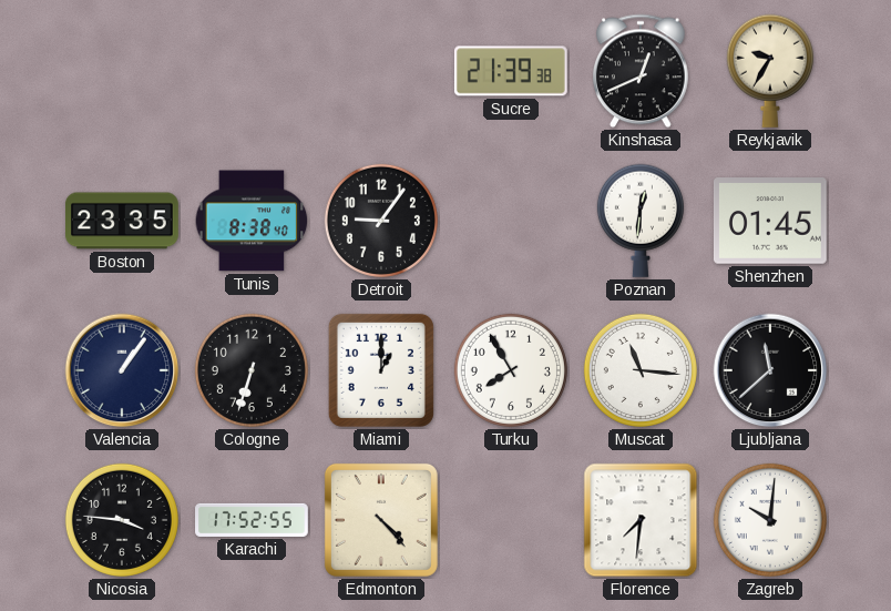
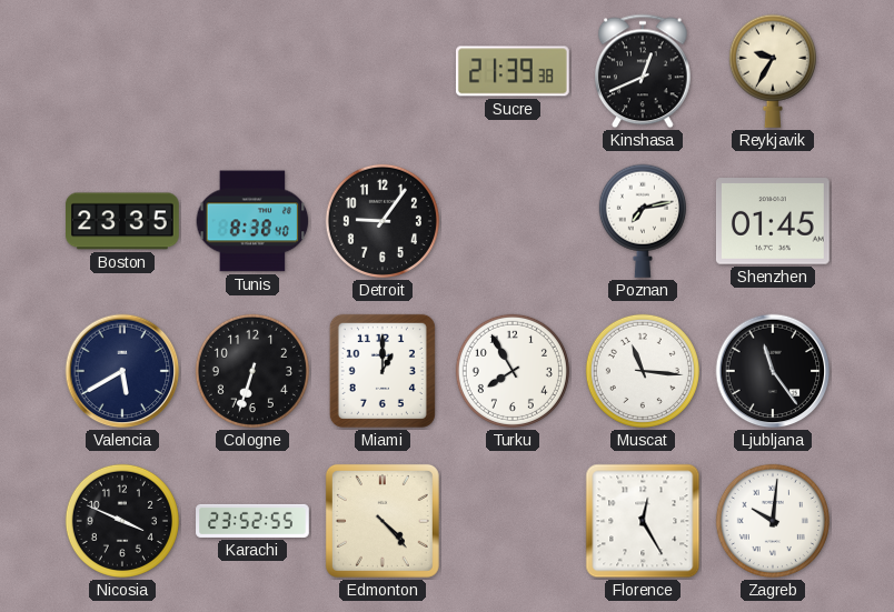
Poznan: 12:31 -> 7:13
Valencia: 1:06 -> 5:40
Ljubljana: 11:38 -> 11:24
Nicosia: 3:46 -> 3:49
Karachi: 17:52 -> 23:52
Florence: 7:31 -> 12:25
